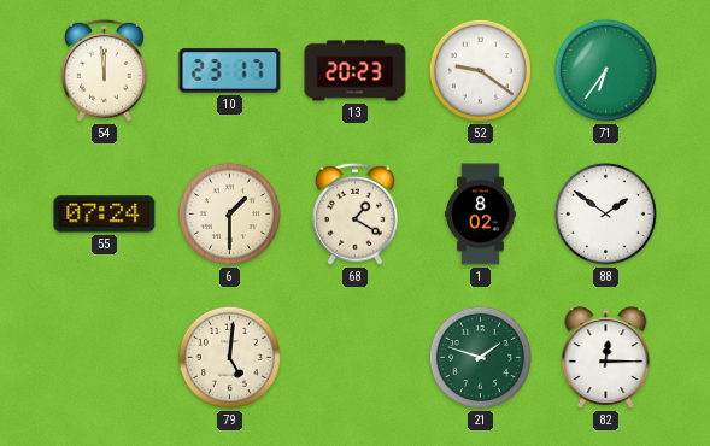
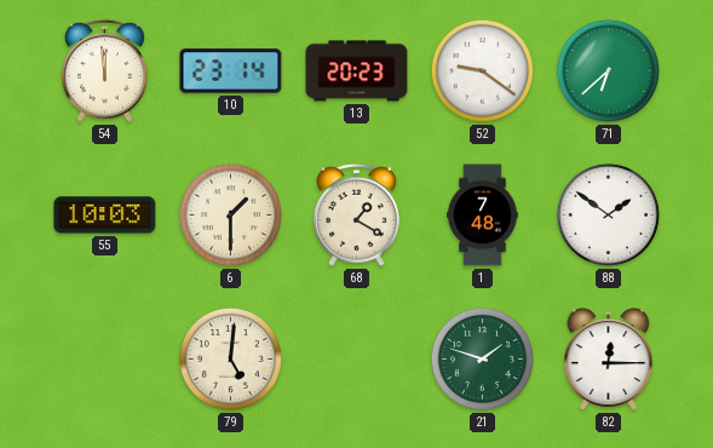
10: 23:17 -> 23:14
71: 6:36 -> 6:38
55: 07:24 -> 10:03
1: 8:02 -> 7:48
